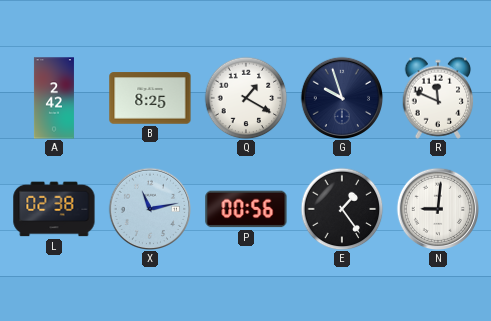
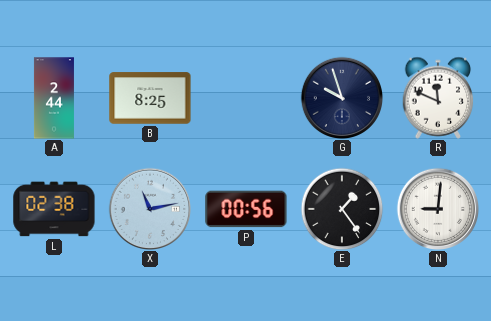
A: 2:42 -> 2:44
Q: 1:20 -> none
